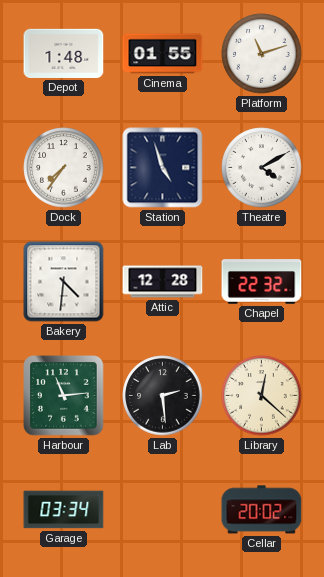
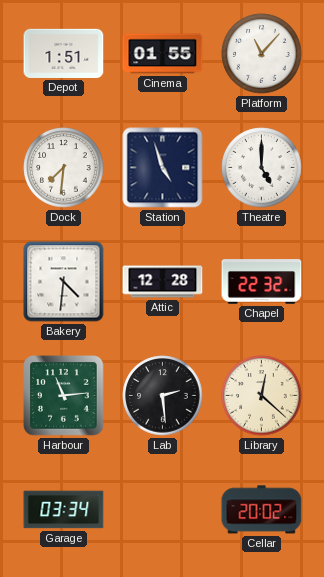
Depot: 1:48 -> 1:51
Platform: 11:12 -> 11:07
Dock: 7:36 -> 7:31
Theatre: 4:10 -> 5:00
